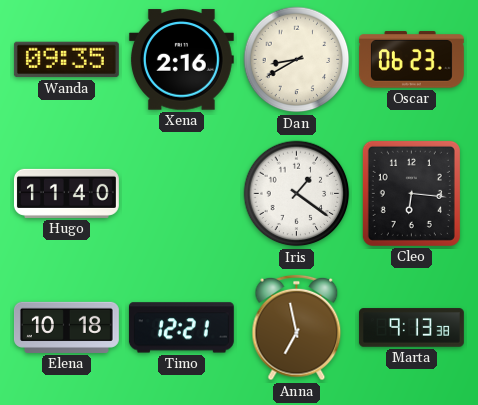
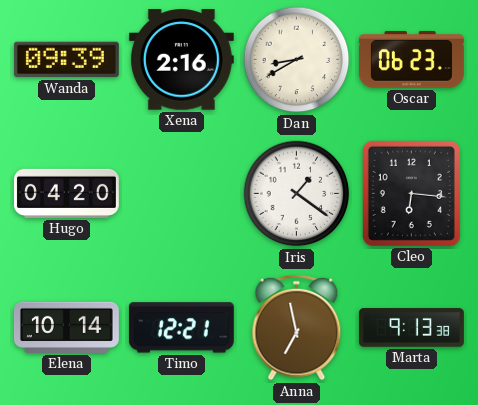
Wanda: 09:35 -> 09:39
Hugo: 11:40 -> 04:20
Elena: 10:18 -> 10:14
